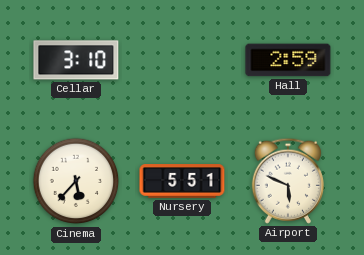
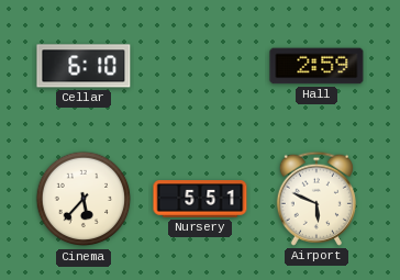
Cellar: 3:10 -> 6:10
